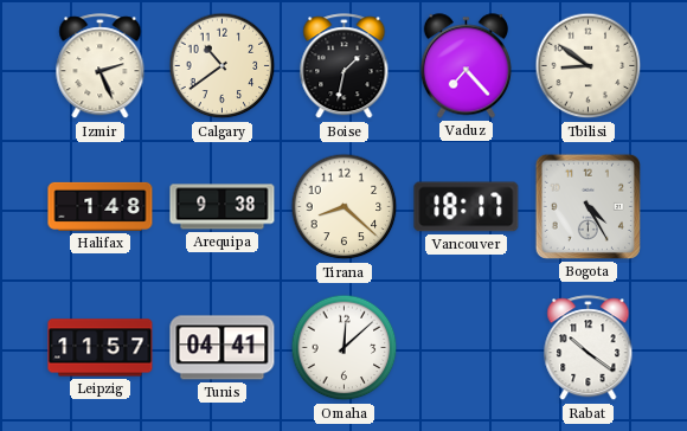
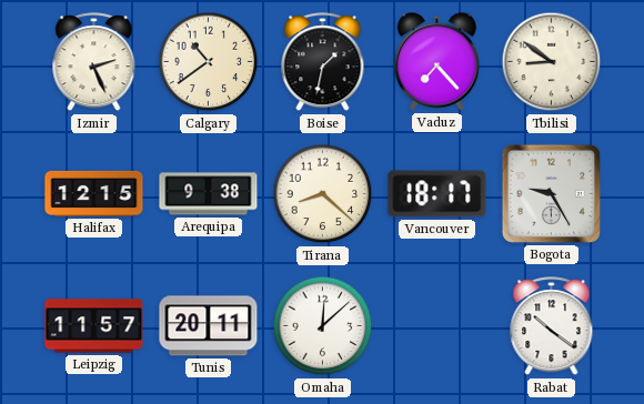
Halifax: 1:48 -> 12:15
Bogota: 4:25 -> 9:25
Tunis: 04:41 -> 20:11
